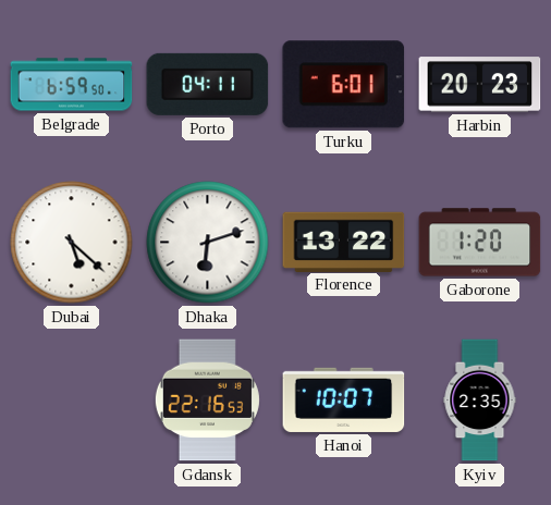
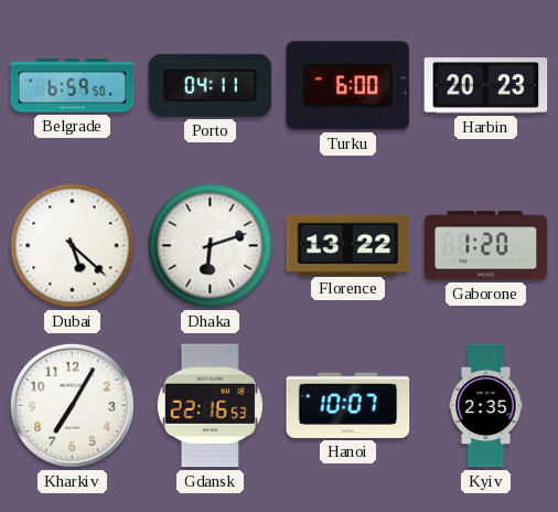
Turku: 6:01 -> 6:00
Kharkiv: none -> 7:05
